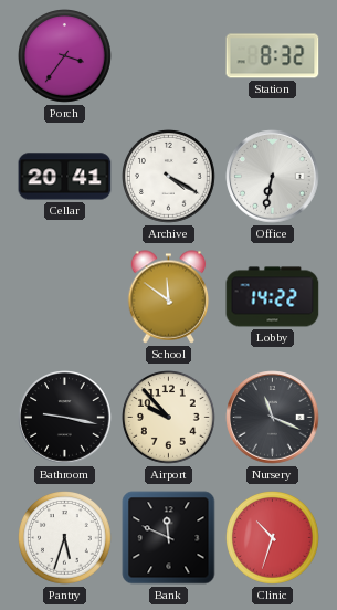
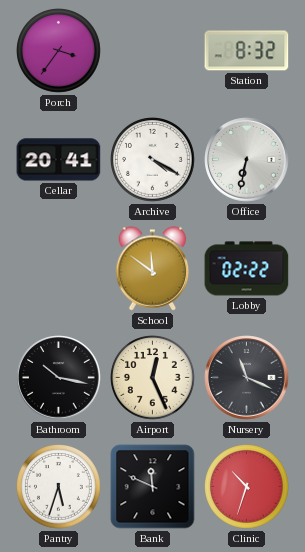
Lobby: 14:22 -> 02:22
Bathroom: 9:17 -> 10:17
Airport: 9:53 -> 12:26
